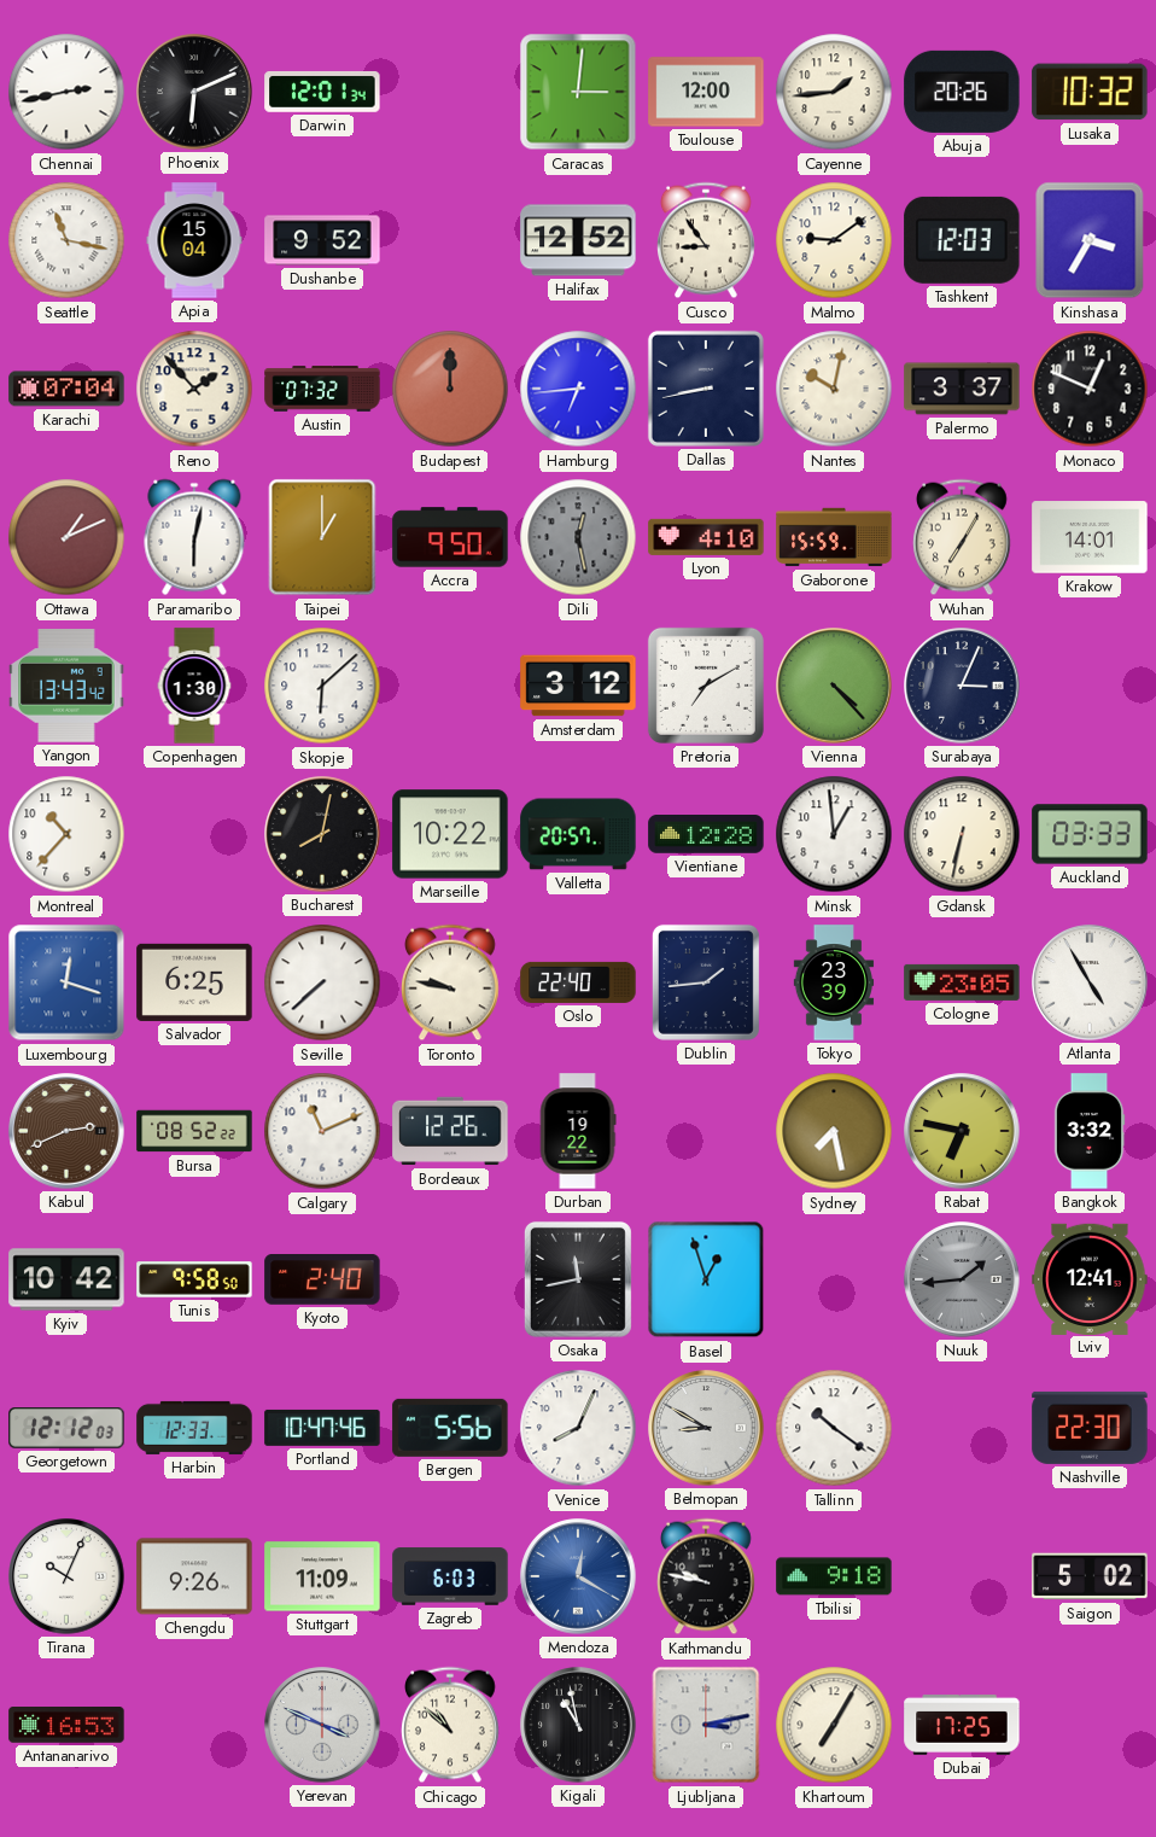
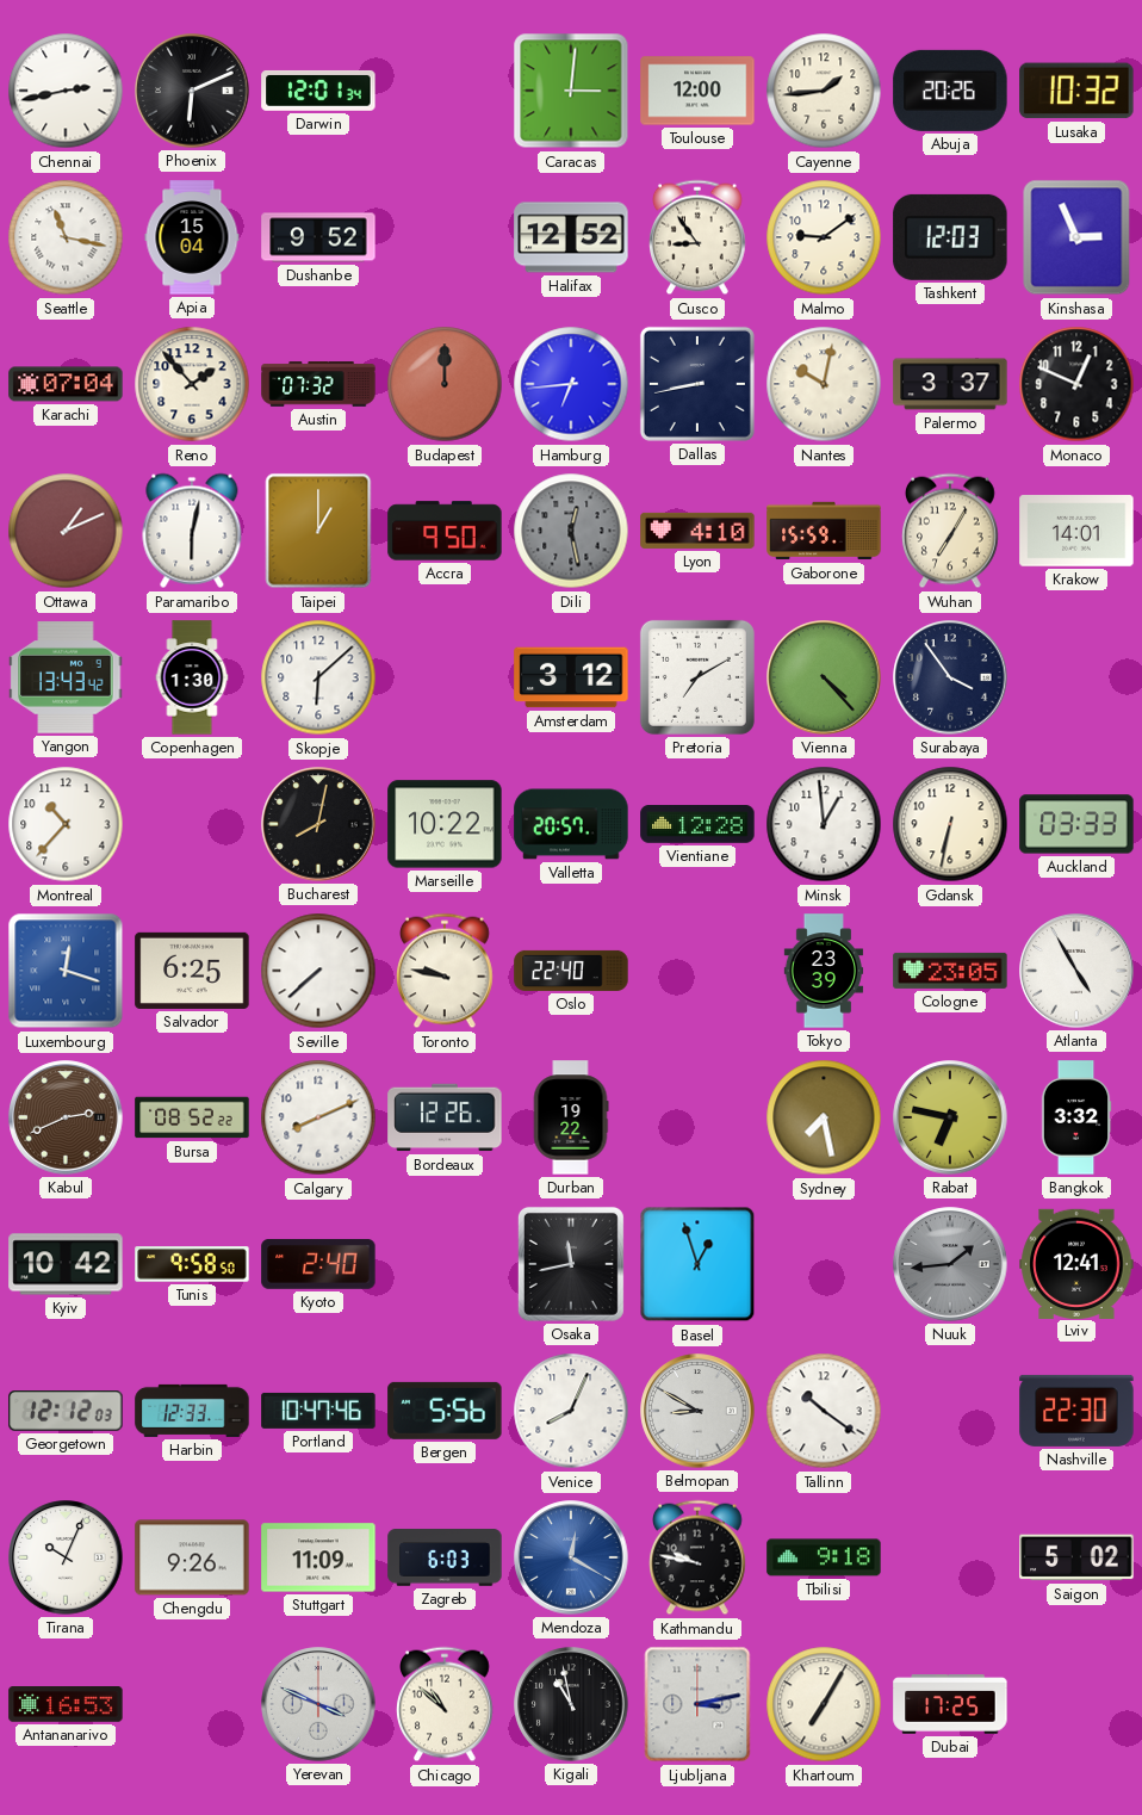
Kinshasa: 3:35 -> 2:56
Surabaya: 3:04 -> 3:54
Dublin: 1:44 -> none
Calgary: 11:11 -> 8:11
